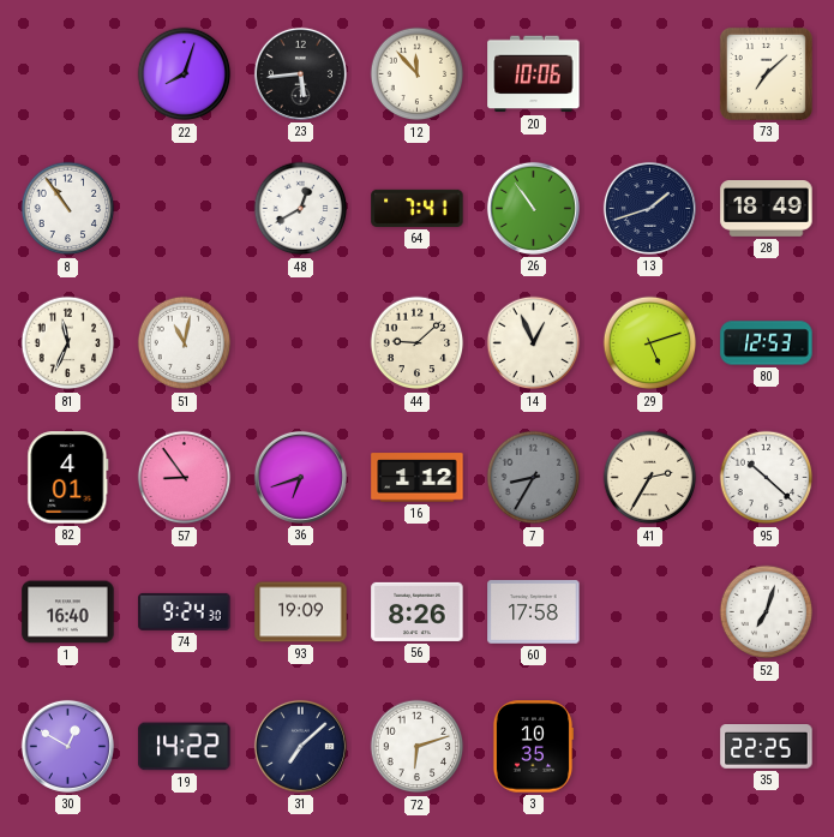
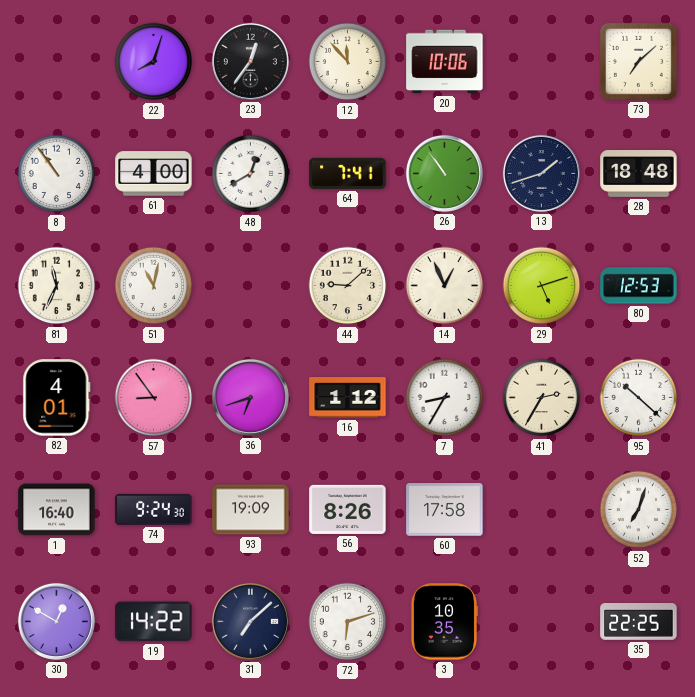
23: 5:44 -> 12:36
61: none -> 4:00
28: 18:49 -> 18:48
7 dial: grey -> white
